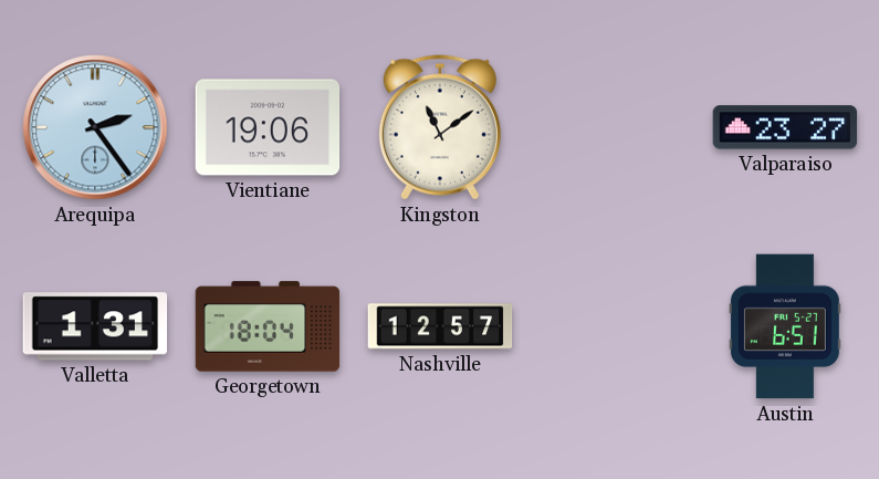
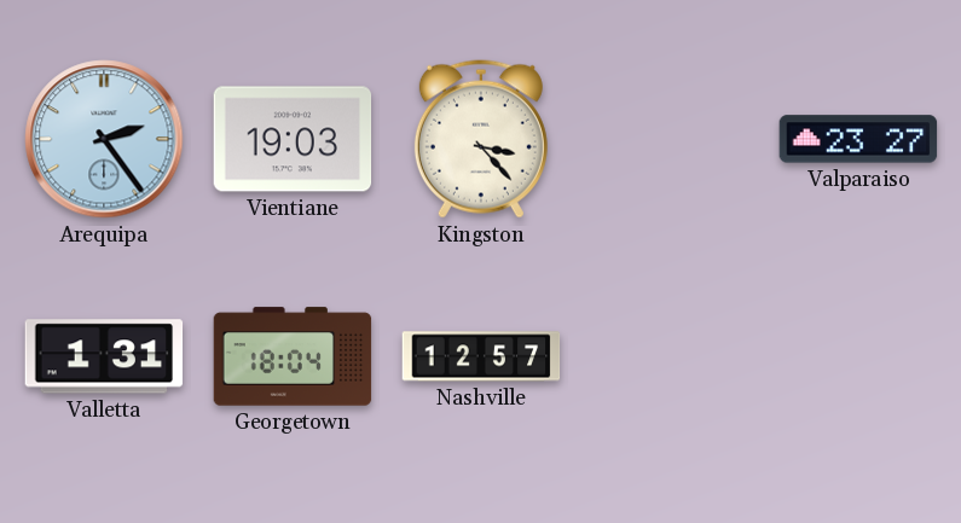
Vientiane: 19:06 -> 19:03
Kingston: 11:09 -> 3:23
Austin: 6:51 -> none
